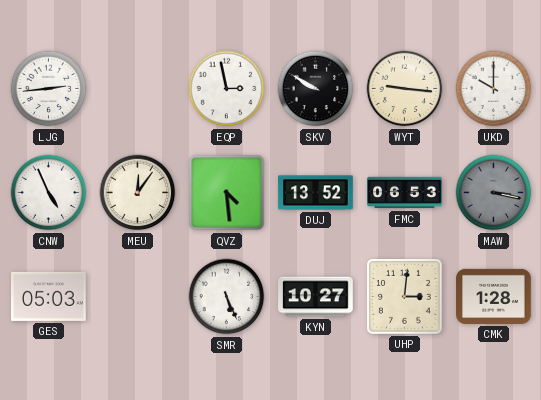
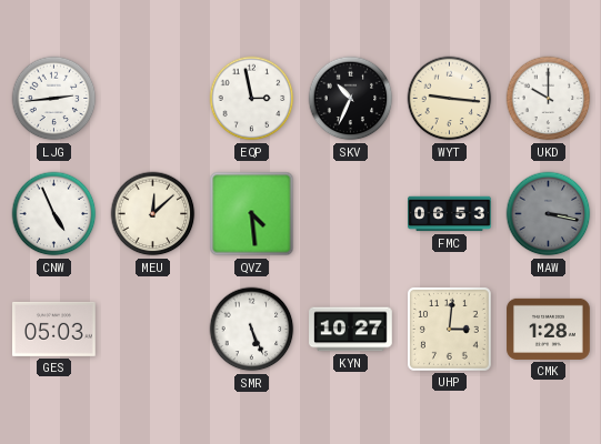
SKV: 9:50 -> 10:34
MEU: 12:06 -> 12:08
DUJ: 13:52 -> none
